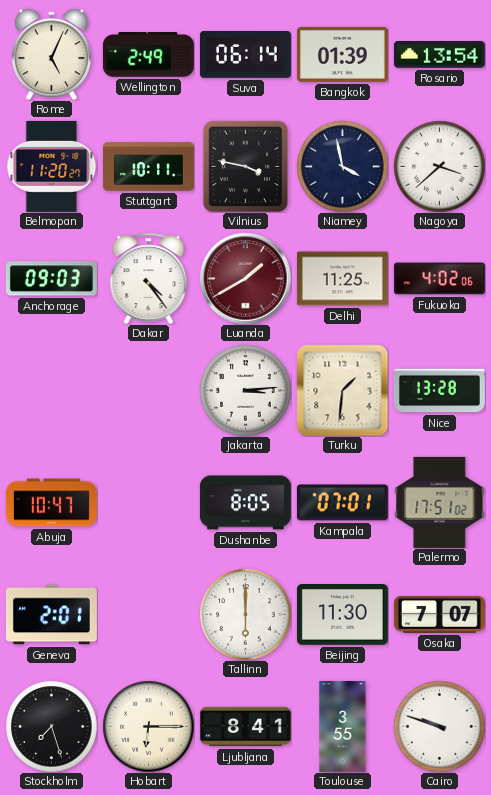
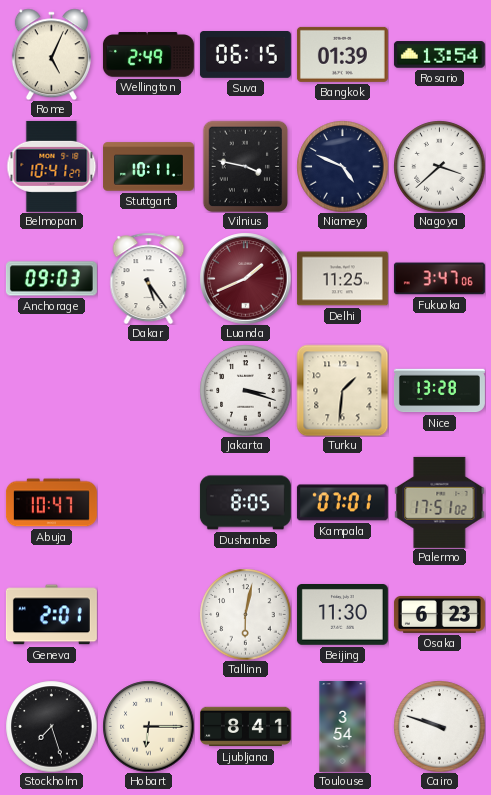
Suva: 06:14 -> 06:15
Belmopan: 11:20 -> 10:41
Niamey: 3:58 -> 4:49
Dakar: 4:24 -> 5:24
Luanda: 1:40 -> 1:41
Fukuoka: 4:02 -> 3:47
Jakarta: 3:14 -> 3:18
Tallinn: 6:00 -> 6:02
Osaka: 7:07 -> 6:23
Toulouse: 3:55 -> 3:54
